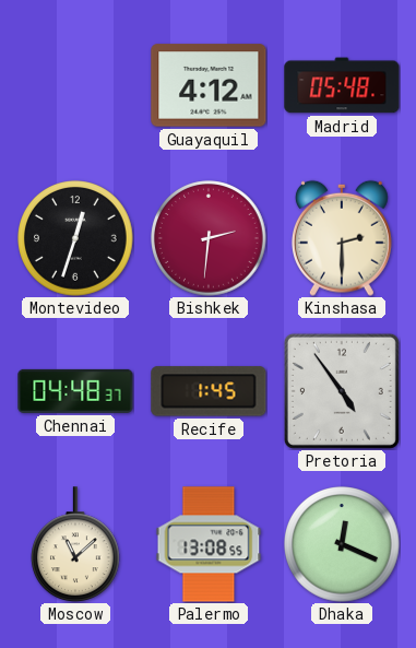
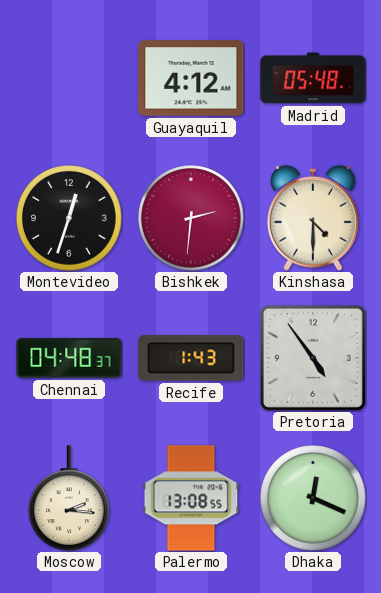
Kinshasa: 2:30 -> 4:30
Recife: 1:45 -> 1:43
Moscow: 11:08 -> 2:16
